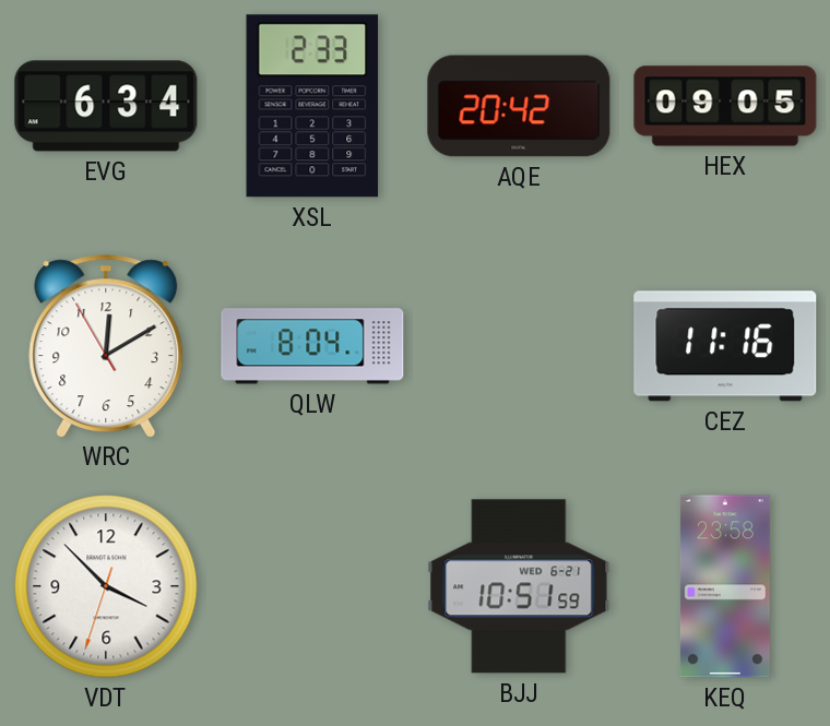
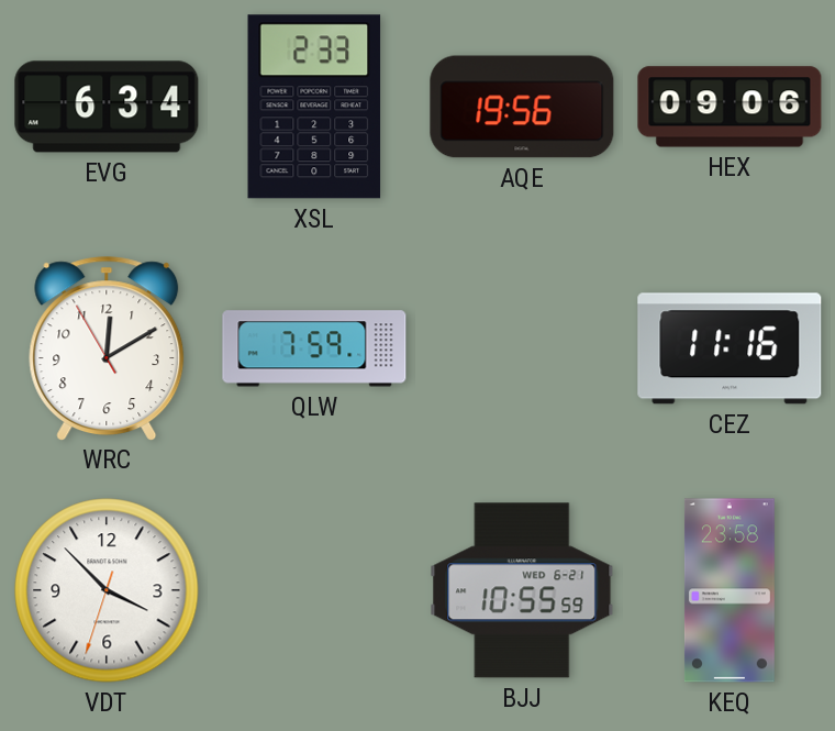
AQE: 20:42 -> 19:56
HEX: 09:05 -> 09:06
QLW: 8:04 -> 7:59
BJJ: 10:51 -> 10:55
